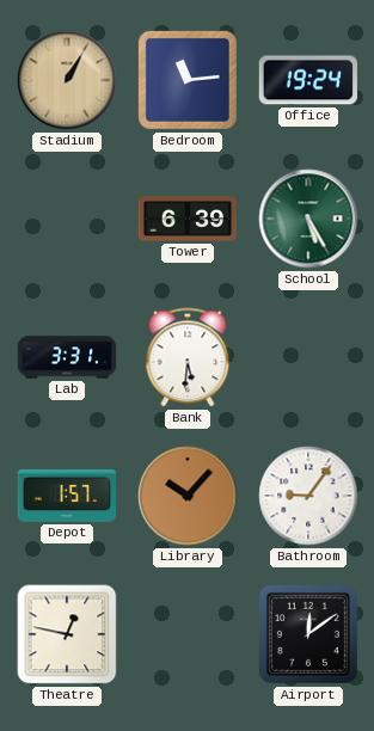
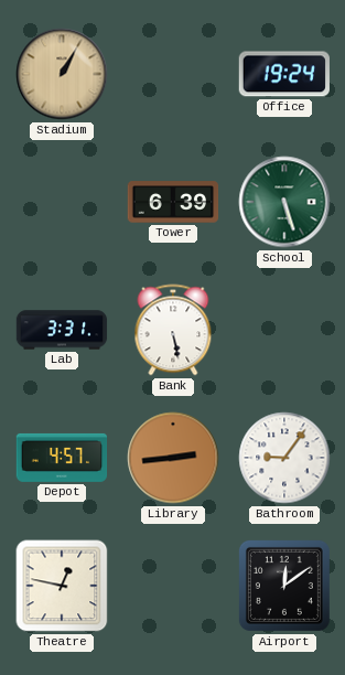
Bedroom: 11:14 -> none
School: 5:25 -> 5:27
Bank: 5:31 -> 5:28
Depot: 1:57 -> 4:57
Library: 10:07 -> 2:44
